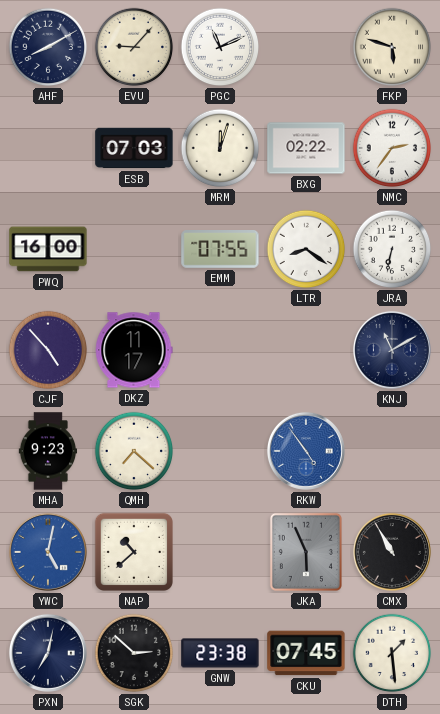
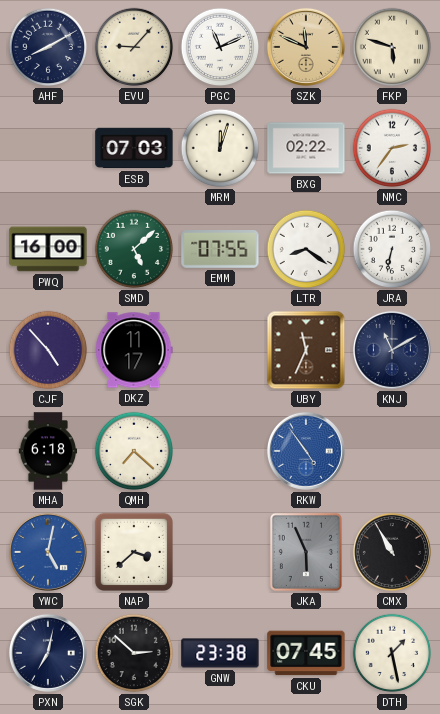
SZK: none -> 11:49
SMD: none -> 5:08
UBY: none -> 11:34
MHA: 9:23 -> 6:18
NAP: 10:38 -> 3:38
DTH: 1:29 -> 1:28
